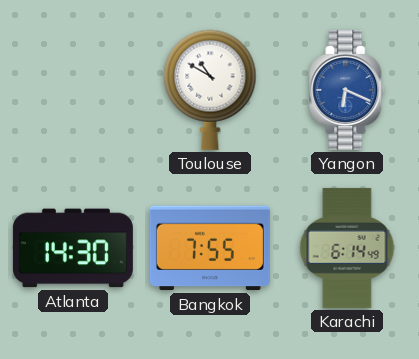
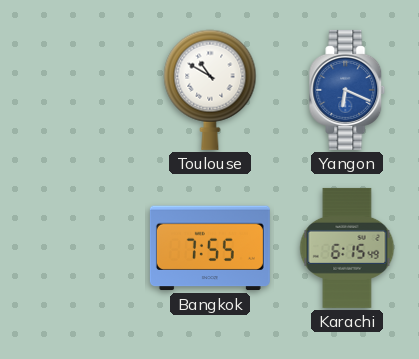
Atlanta: 14:30 -> none
Karachi: 6:14 -> 6:15
